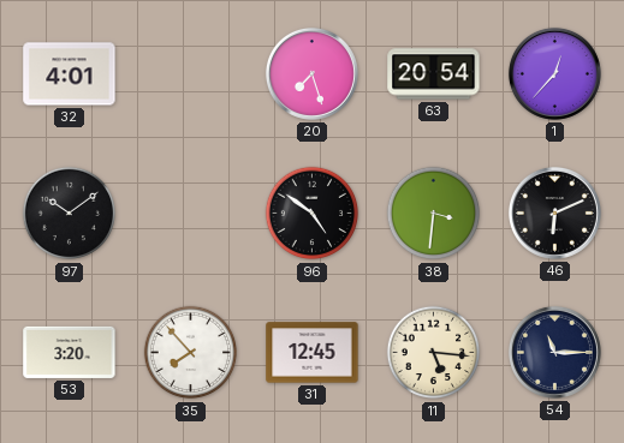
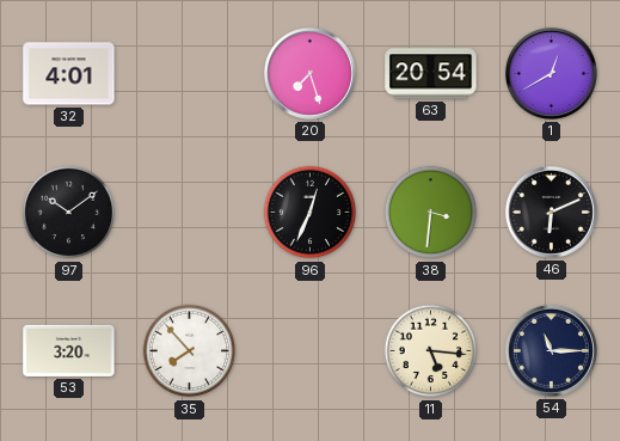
1: 12:37 -> 12:40
96: 4:51 -> 12:34
31: 12:45 -> none
